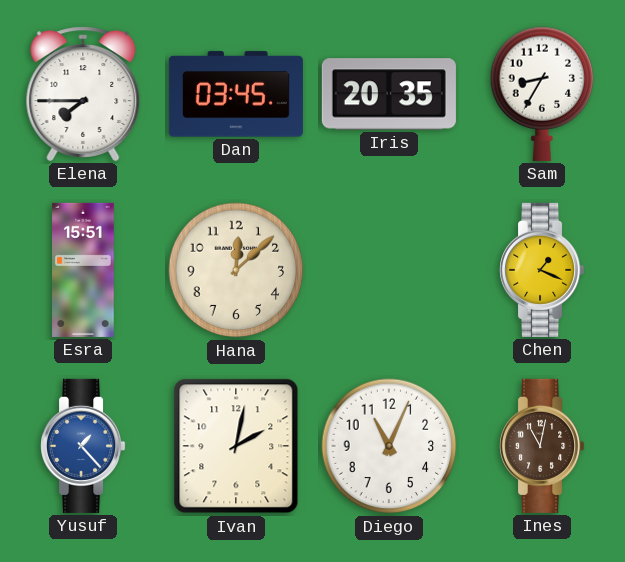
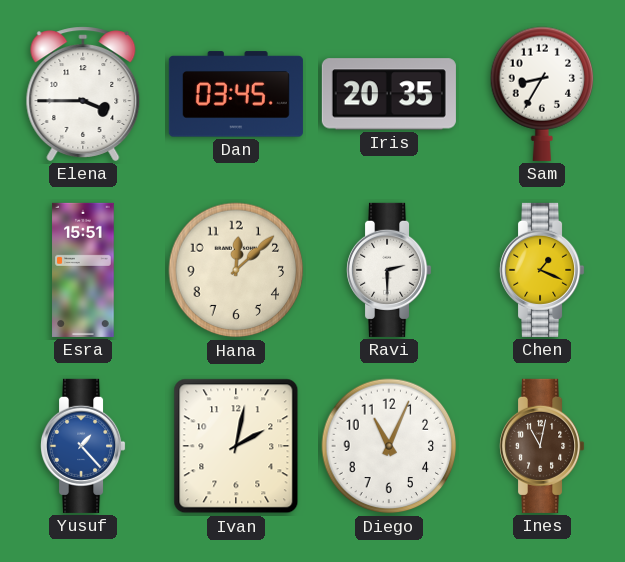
Elena: 7:45 -> 3:45
Ravi: none -> 2:30
